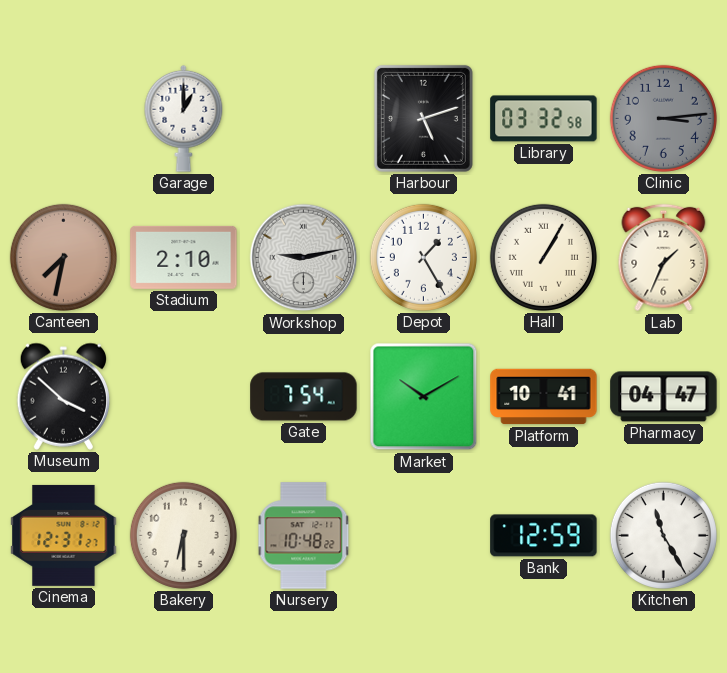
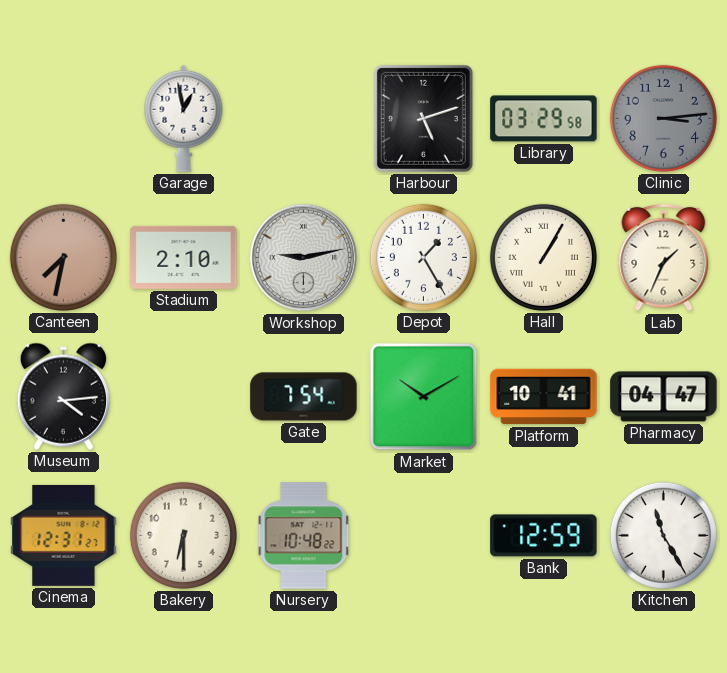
Garage: 1:00 -> 12:58
Library: 03:32 -> 03:29
Museum: 3:52 -> 4:14
